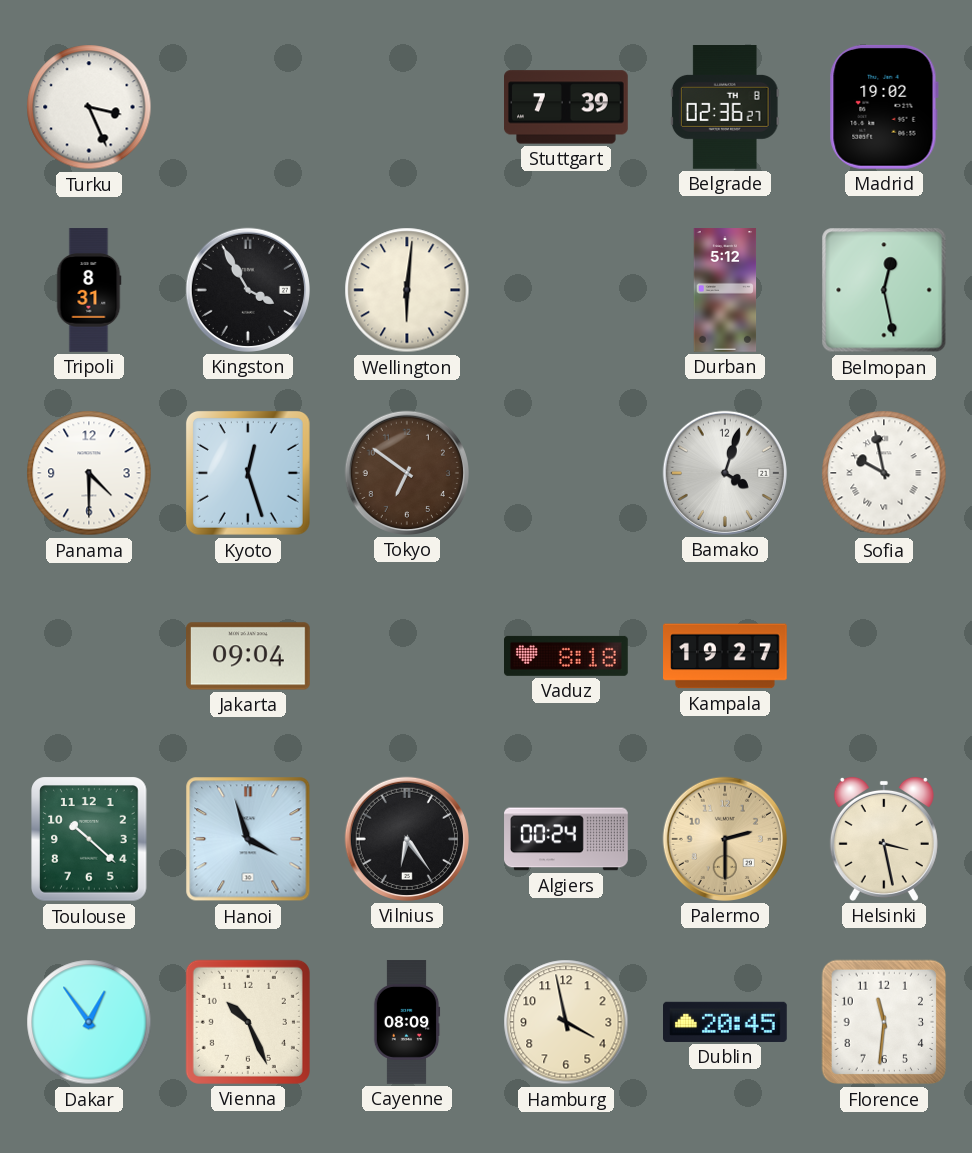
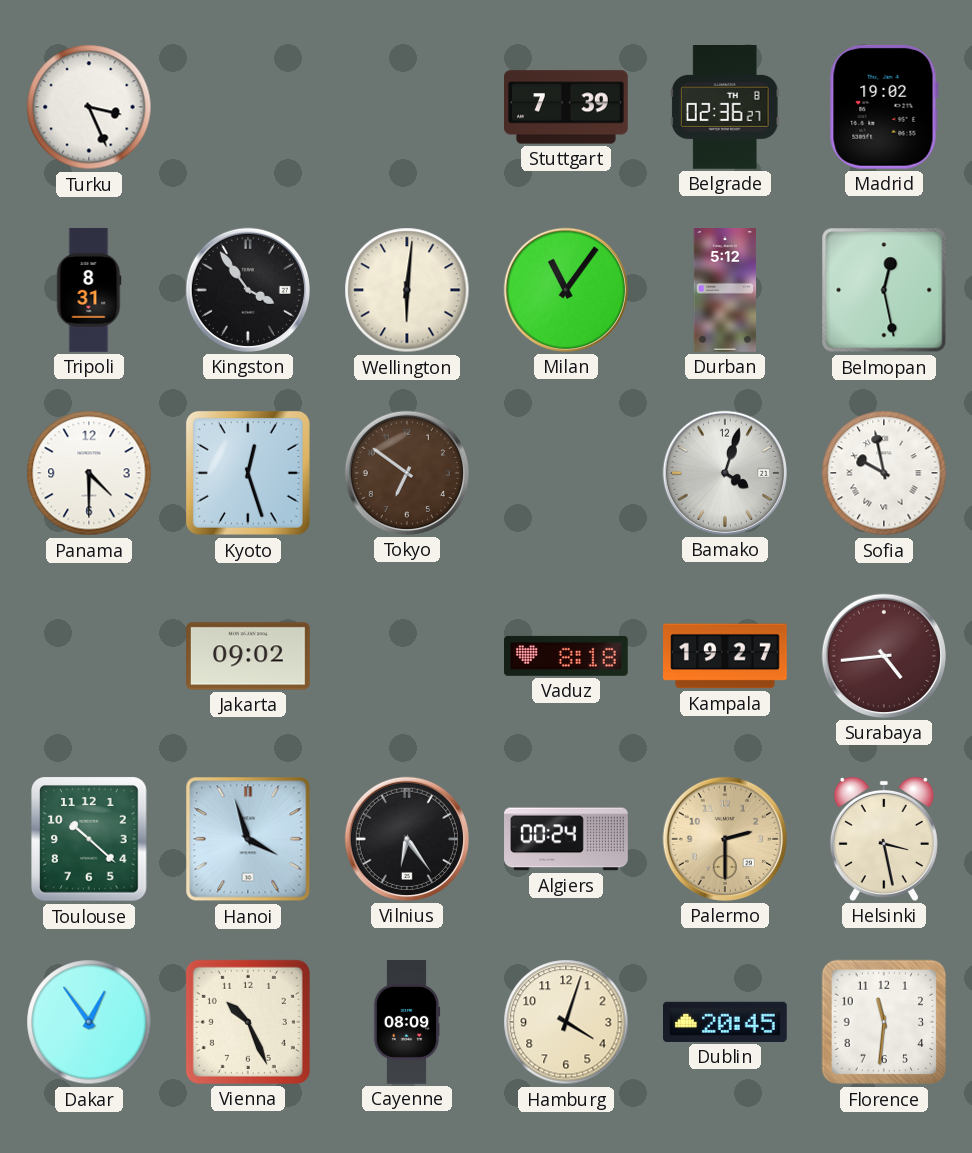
Kingston: 3:55 -> 3:54
Milan: none -> 11:06
Jakarta: 09:04 -> 09:02
Surabaya: none -> 4:44
Hamburg: 3:58 -> 4:03
